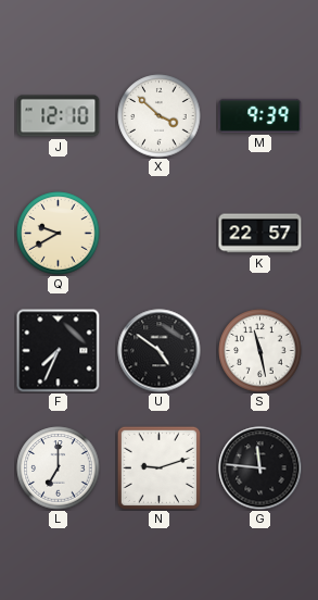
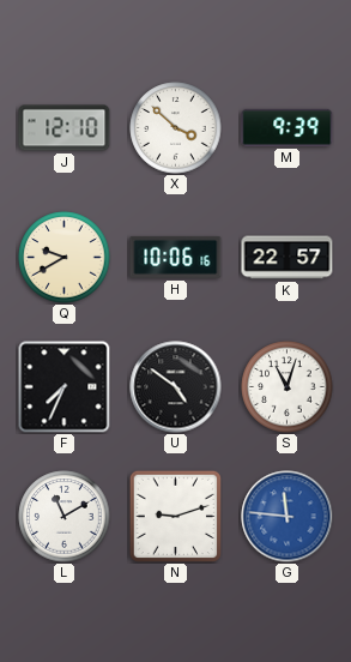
H: none -> 10:06
S: 11:28 -> 11:03
L: 7:00 -> 11:10
G dial: black -> blue
